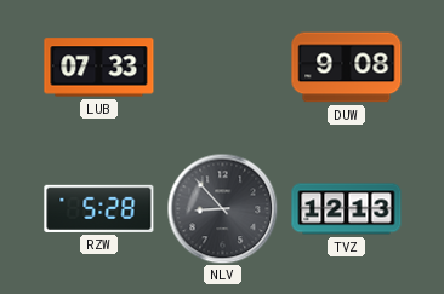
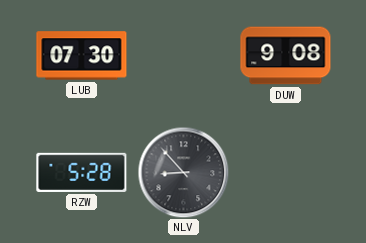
LUB: 07:33 -> 07:30
TVZ: 12:13 -> none
